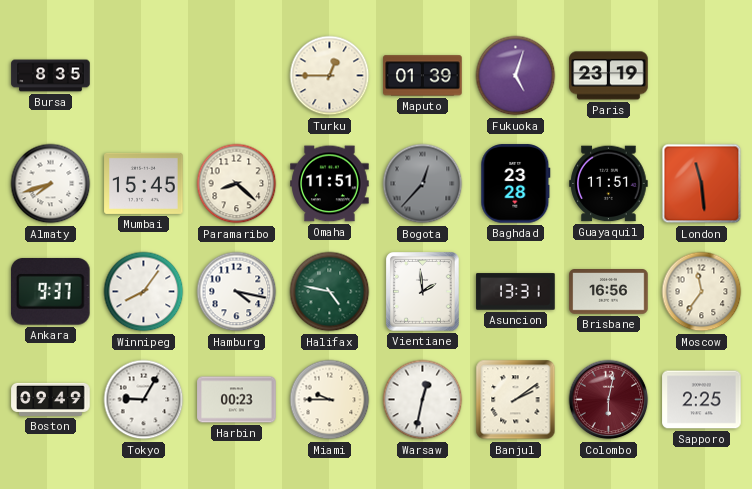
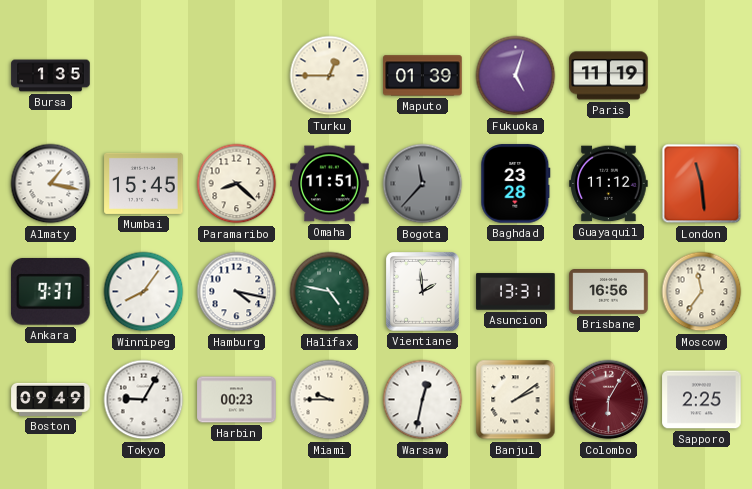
Bursa: 8:35 -> 1:35
Paris: 23:19 -> 11:19
Almaty: 7:42 -> 1:17
Bogota: 12:37 -> 11:37
Guayaquil: 11:51 -> 11:12
Colombo: 6:02 -> 6:05
